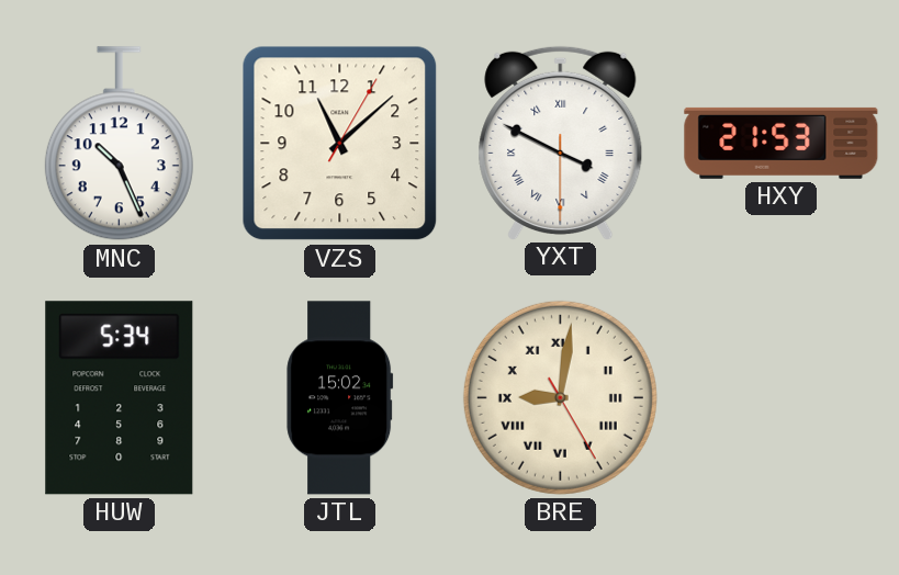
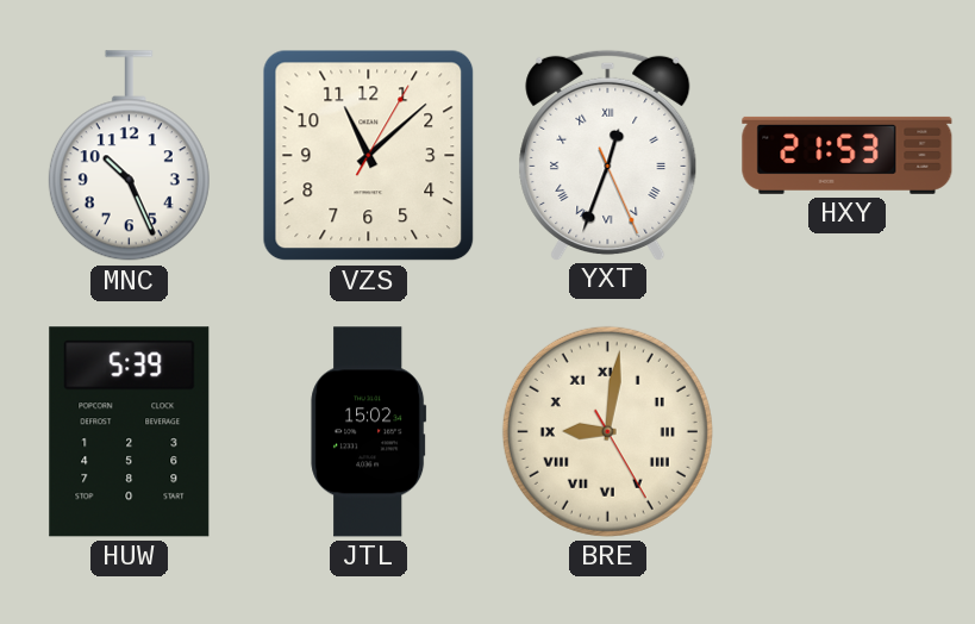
YXT: 3:49 -> 12:33
HUW: 5:34 -> 5:39
